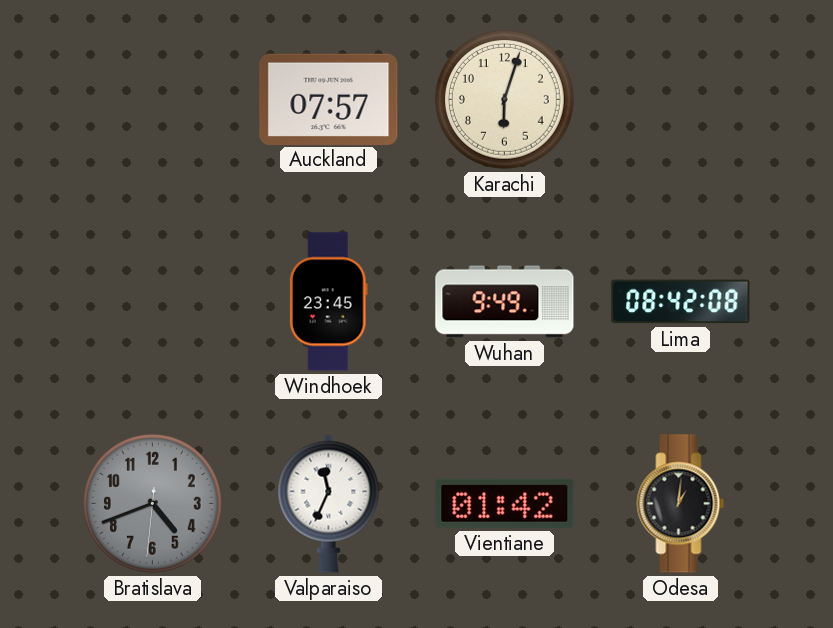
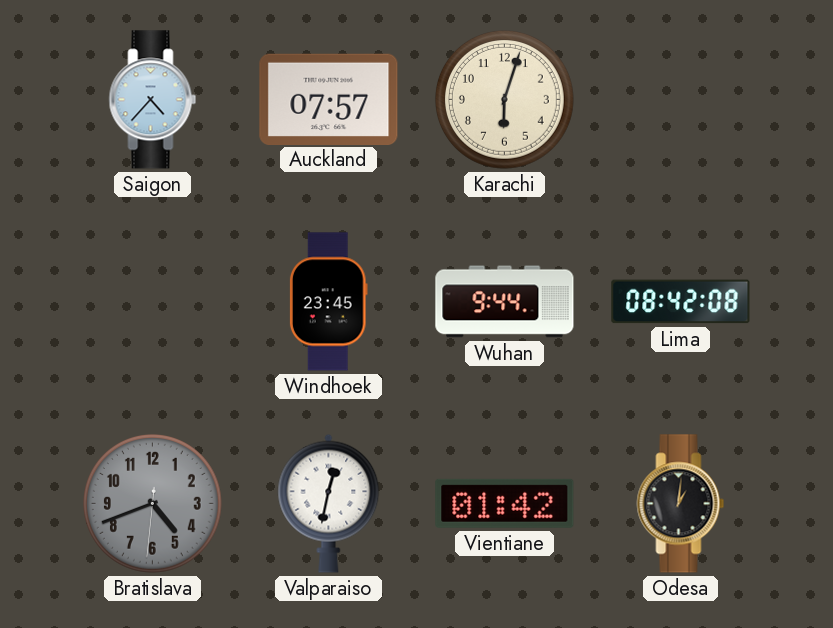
Saigon: none -> 4:37
Wuhan: 9:49 -> 9:44
Valparaiso: 11:34 -> 12:32
